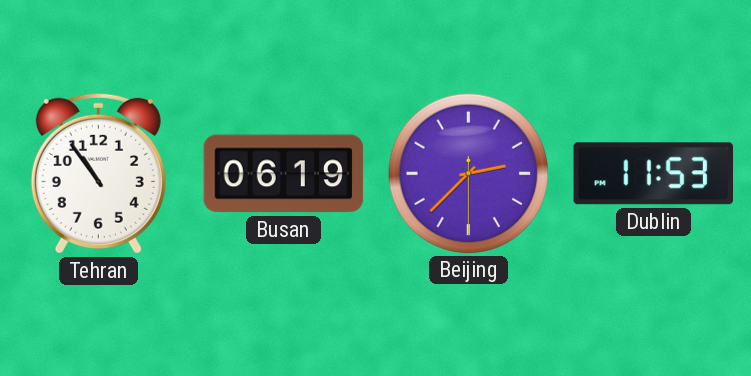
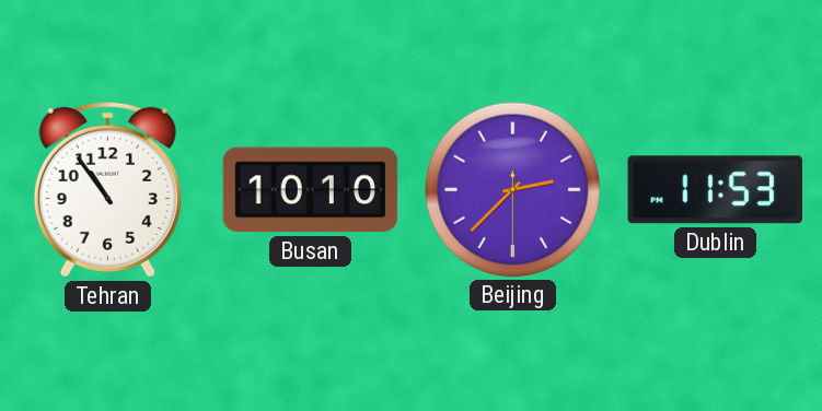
Busan: 06:19 -> 10:10
